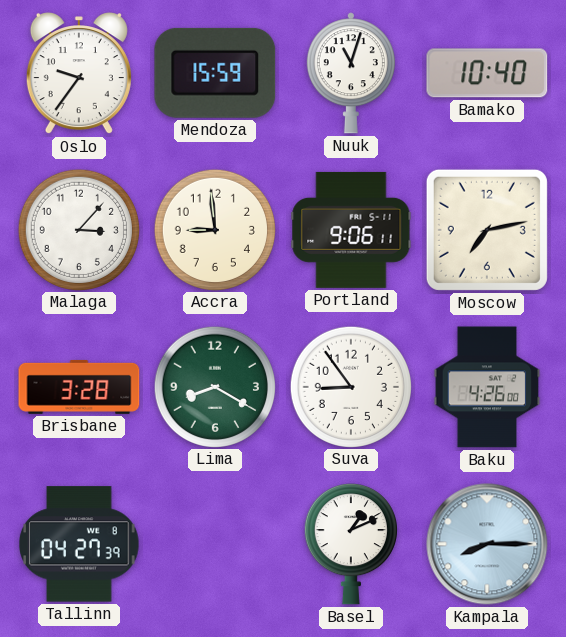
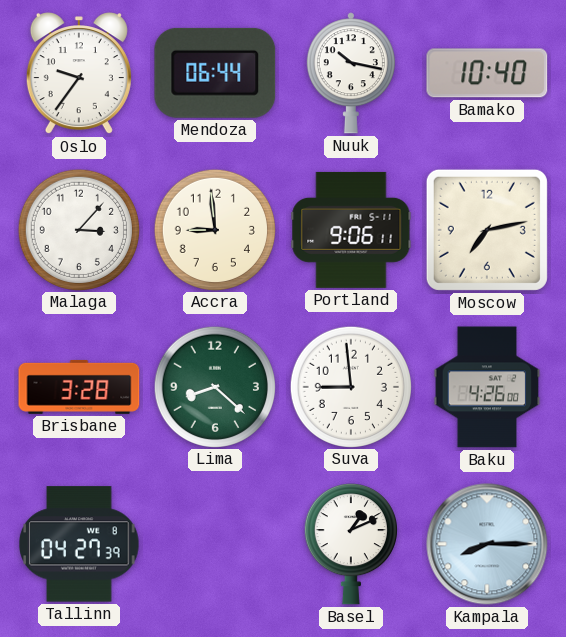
Mendoza: 15:59 -> 06:44
Nuuk: 11:03 -> 10:17
Lima: 8:20 -> 8:22
Suva: 8:54 -> 8:59
